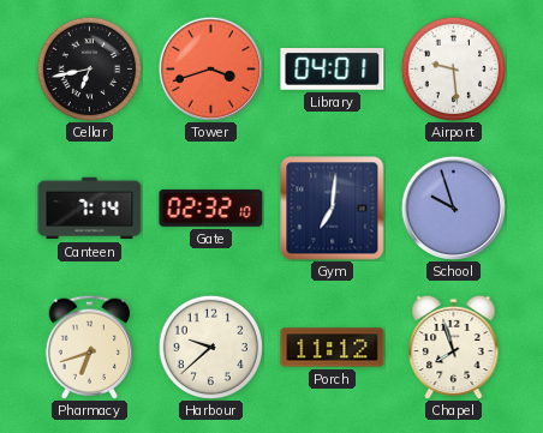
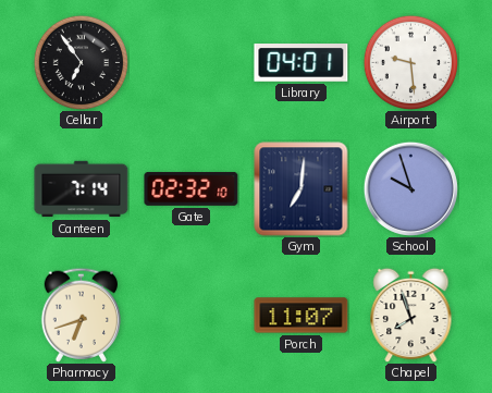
Cellar: 6:43 -> 6:54
Tower: 3:42 -> none
Harbour: 9:38 -> none
Porch: 11:12 -> 11:07
